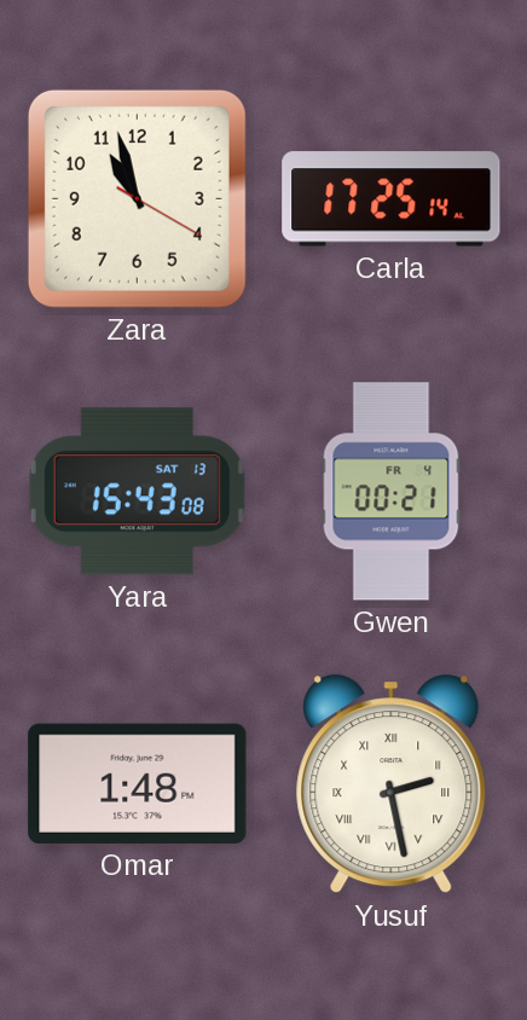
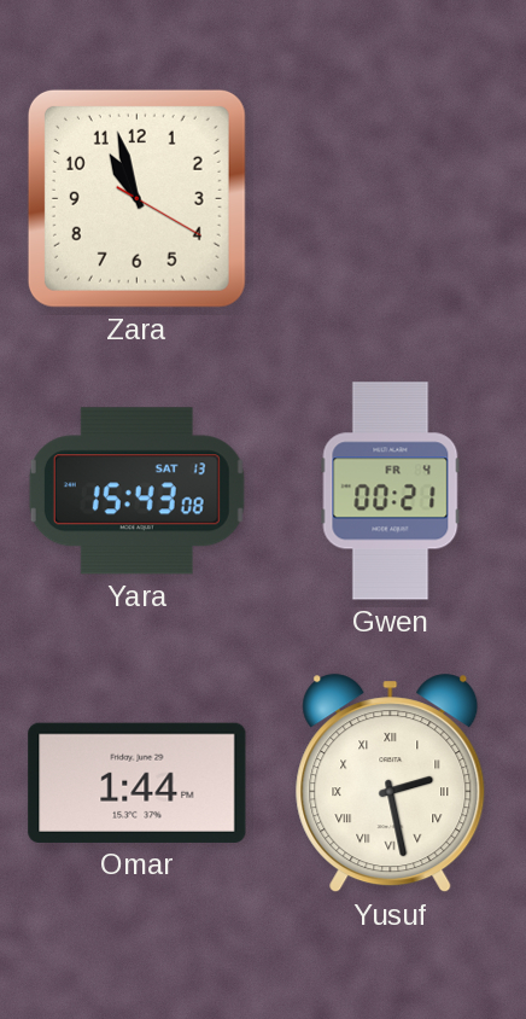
Carla: 17:25 -> none
Omar: 1:48 -> 1:44
